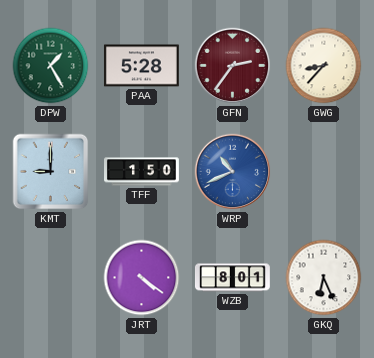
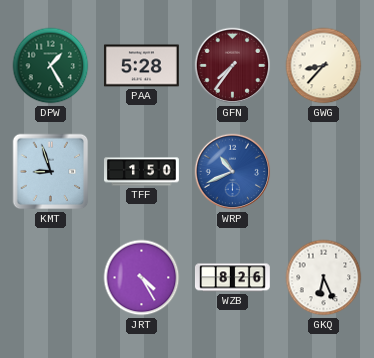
GFN: 2:36 -> 7:36
KMT: 9:00 -> 8:57
JRT: 4:21 -> 4:25
WZB: 8:01 -> 8:26
